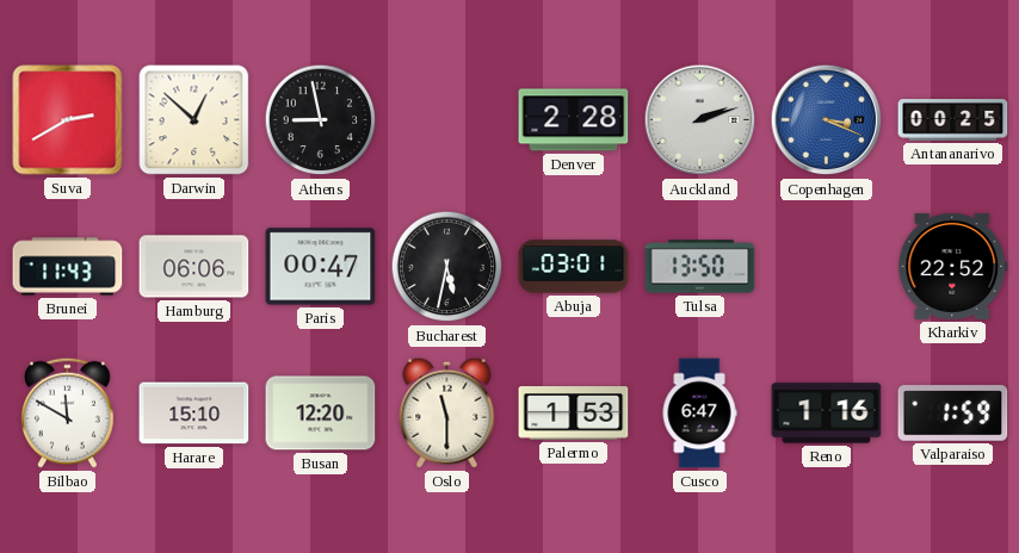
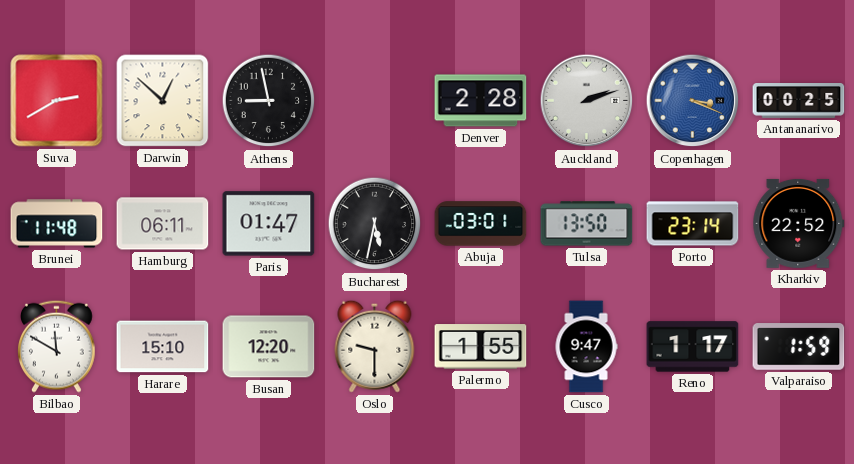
Brunei: 11:43 -> 11:48
Hamburg: 06:06 -> 06:11
Paris: 00:47 -> 01:47
Porto: none -> 23:14
Oslo: 11:30 -> 9:30
Palermo: 1:53 -> 1:55
Cusco: 6:47 -> 9:47
Reno: 1:16 -> 1:17
